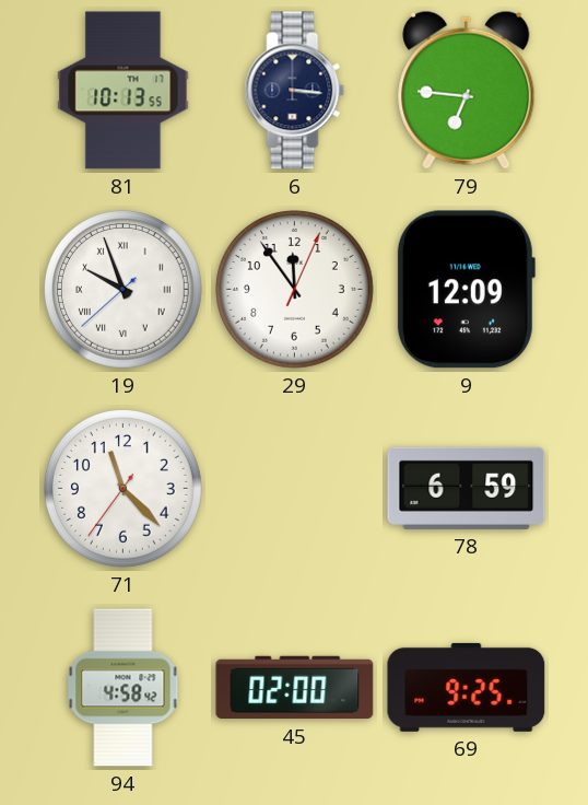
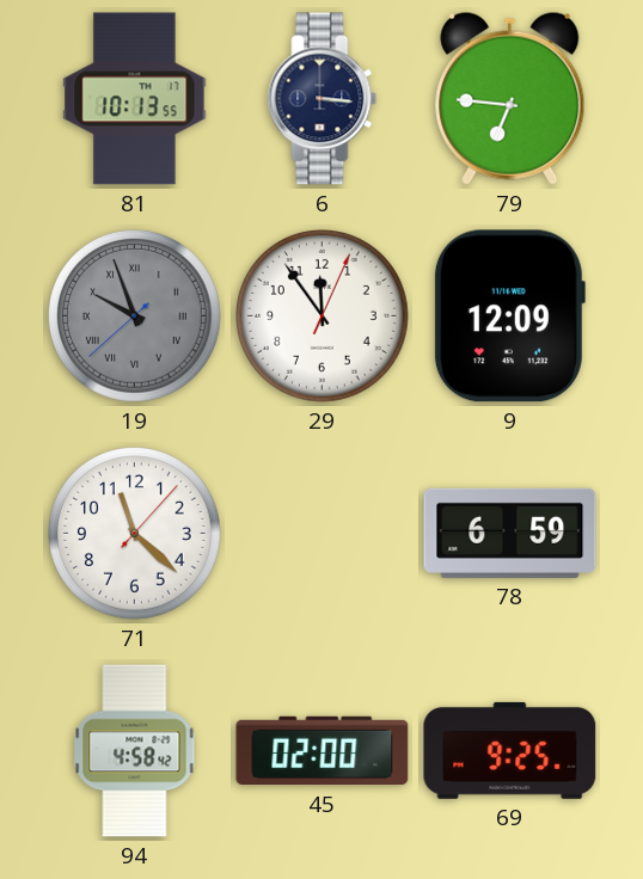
19 dial: white -> grey
71: 11:22:36 -> 11:22:07
